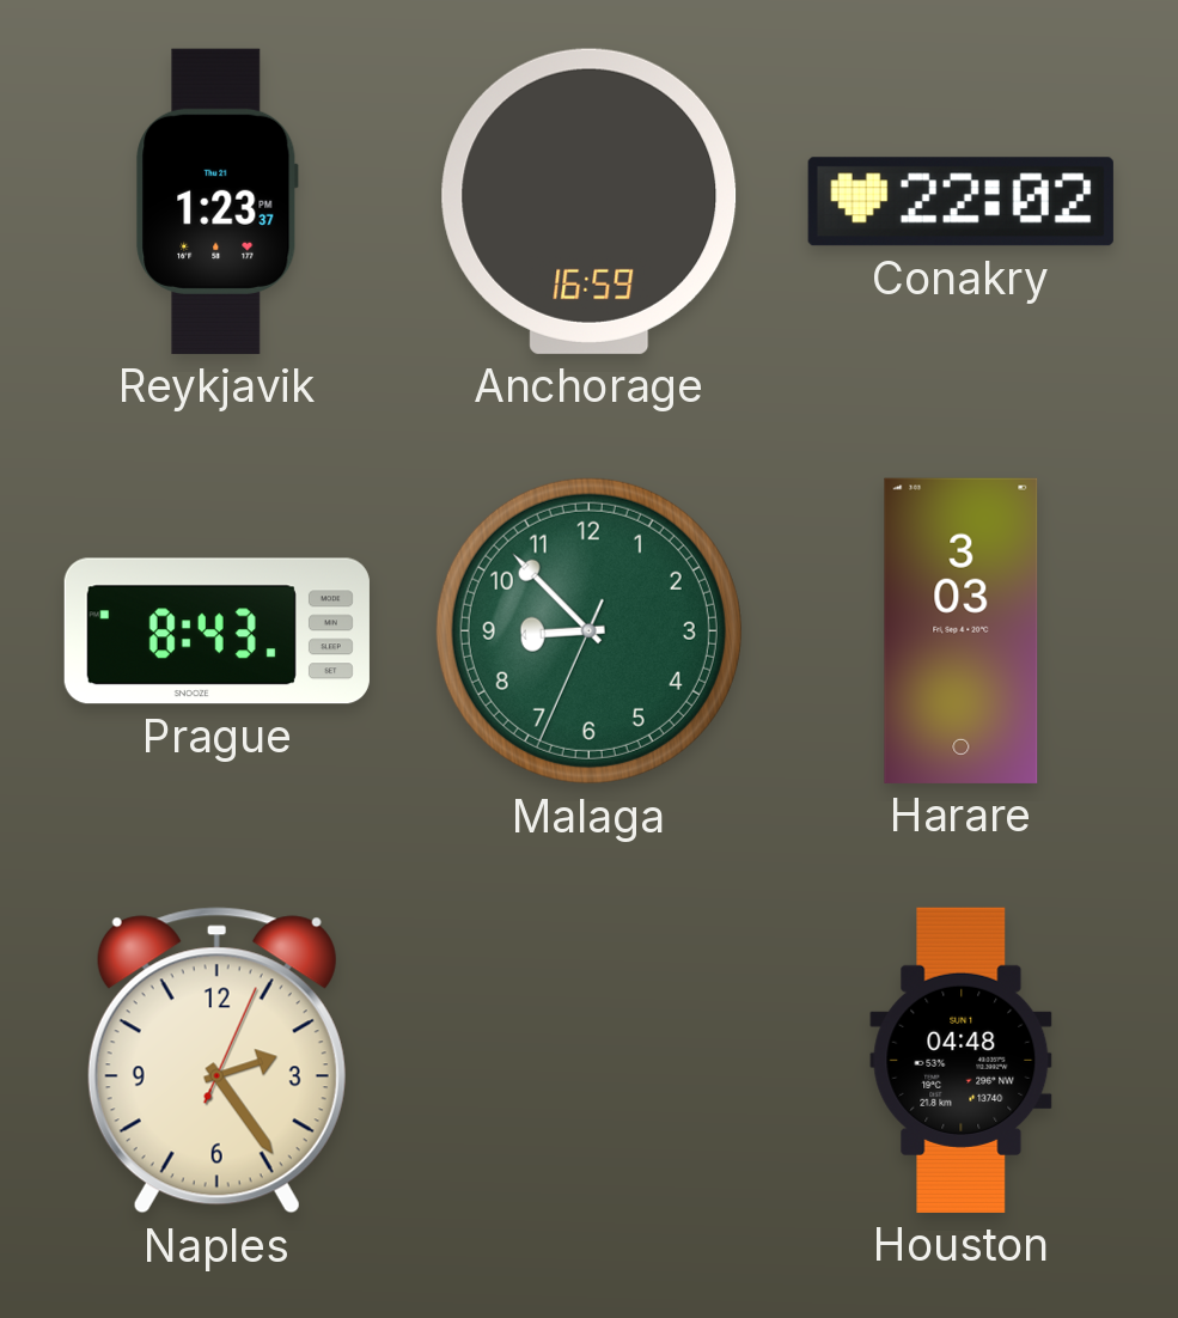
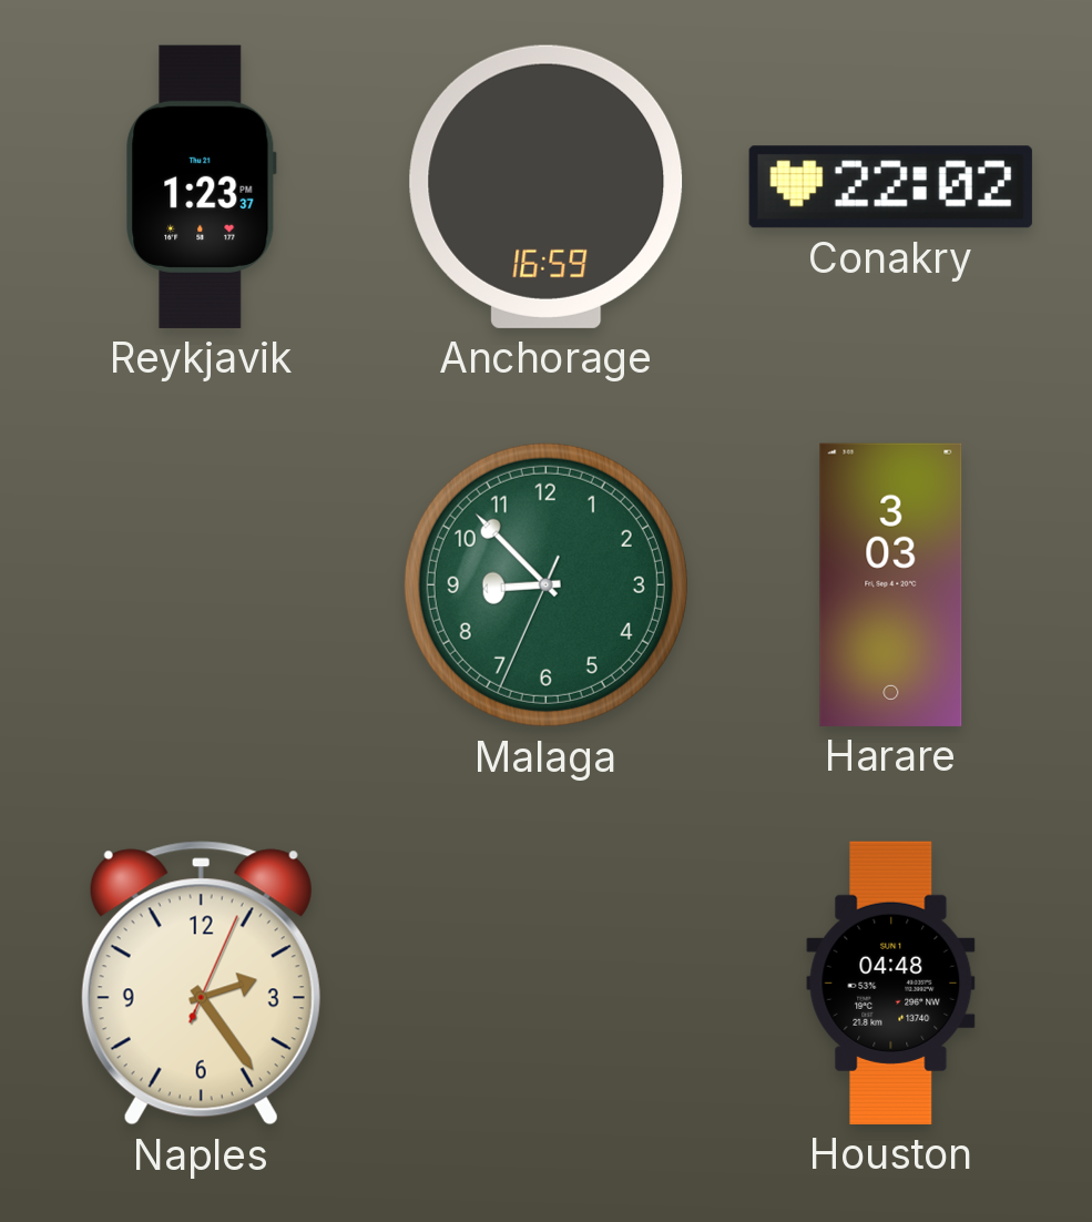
Prague: 8:43 -> none
